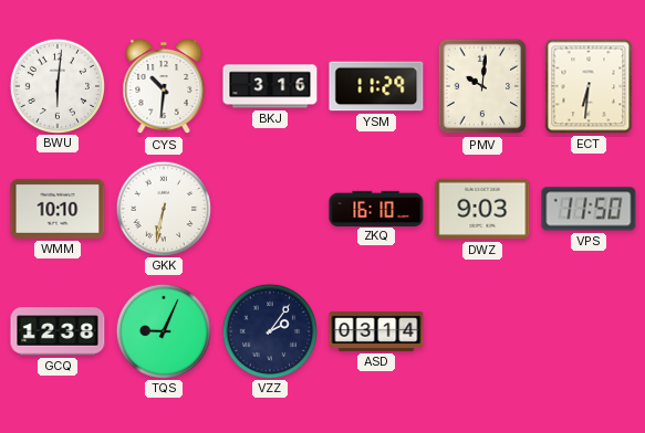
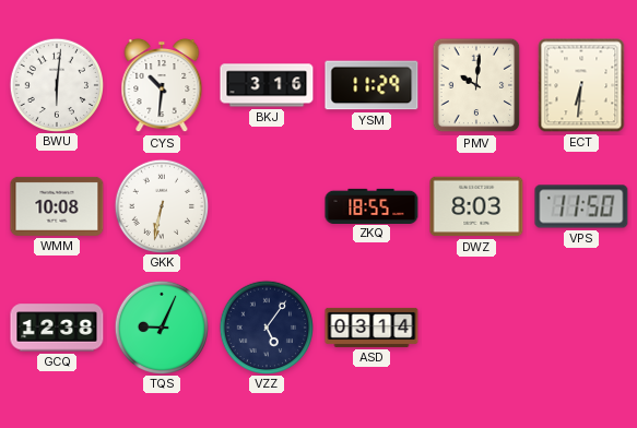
WMM: 10:10 -> 10:08
ZKQ: 16:10 -> 18:55
DWZ: 9:03 -> 8:03
VZZ: 2:06 -> 5:06
